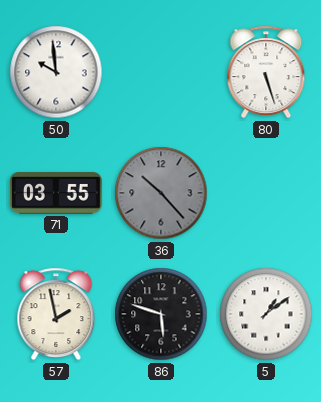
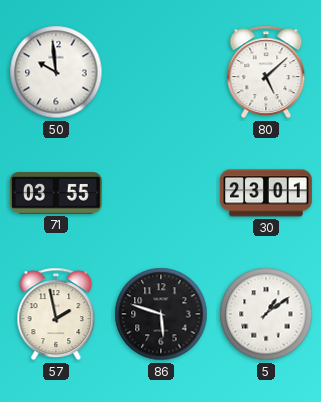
80: 5:27 -> 5:08
36: 10:23 -> none
30: none -> 23:01
